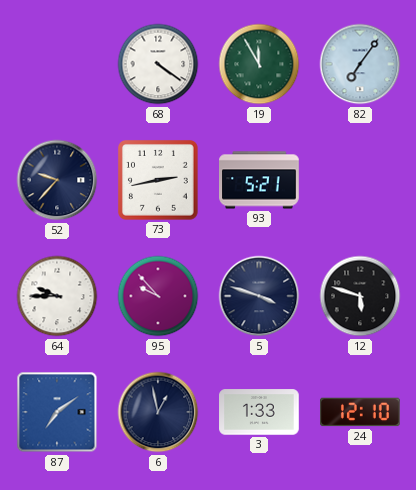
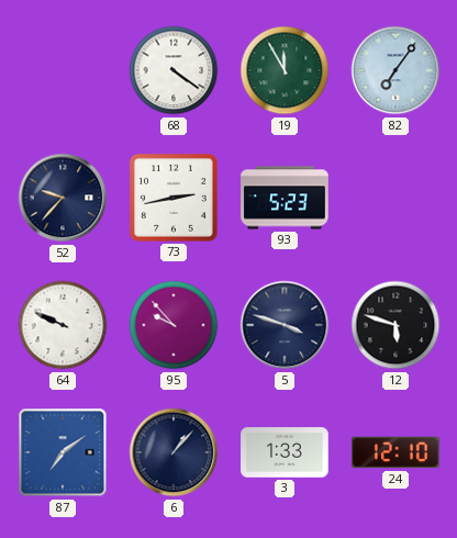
93: 5:21 -> 5:23
64: 9:45 -> 9:49
6: 12:58 -> 1:07
